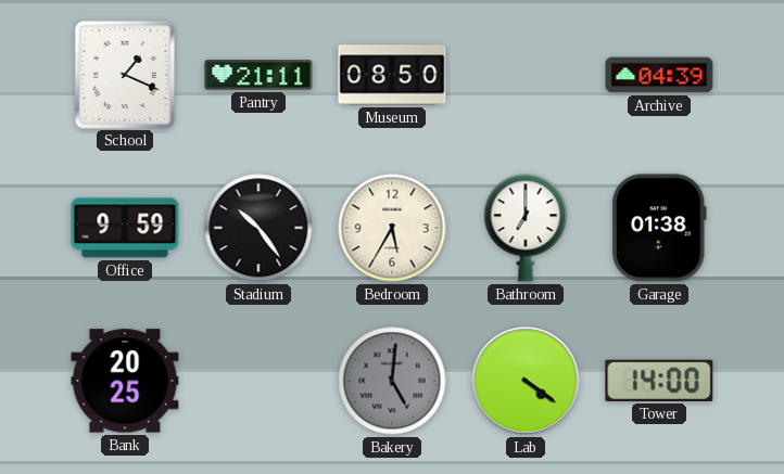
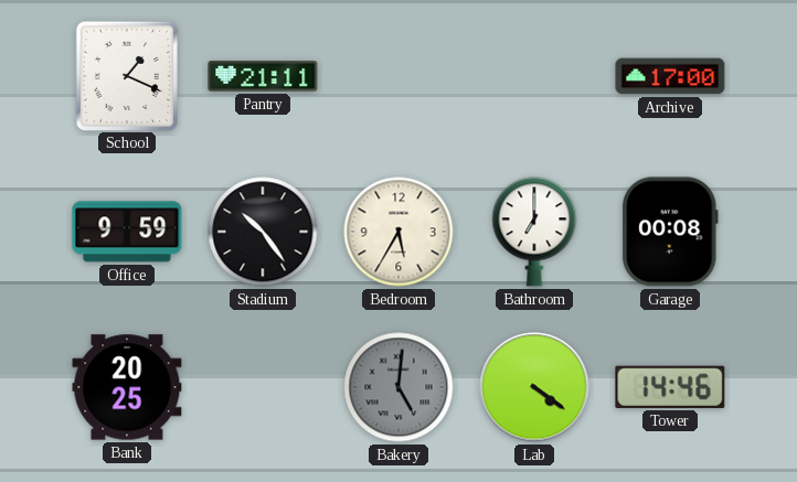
Museum: 08:50 -> none
Archive: 04:39 -> 17:00
Garage: 01:38 -> 00:08
Tower: 14:00 -> 14:46
